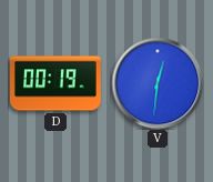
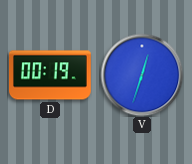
V: 12:31 -> 12:33
